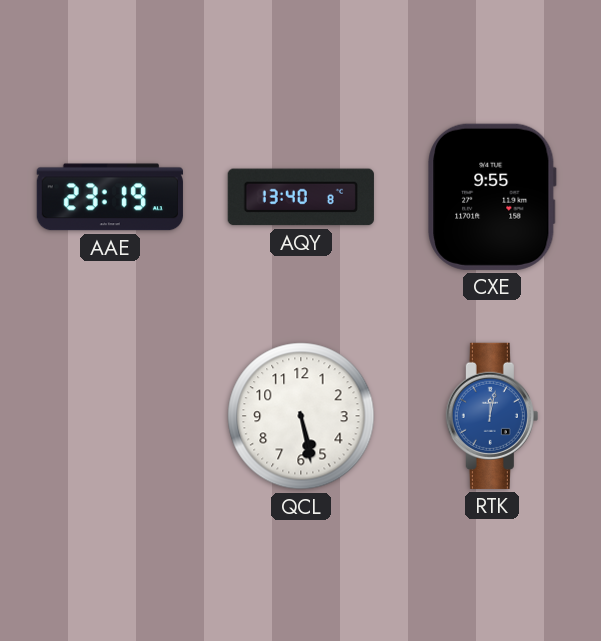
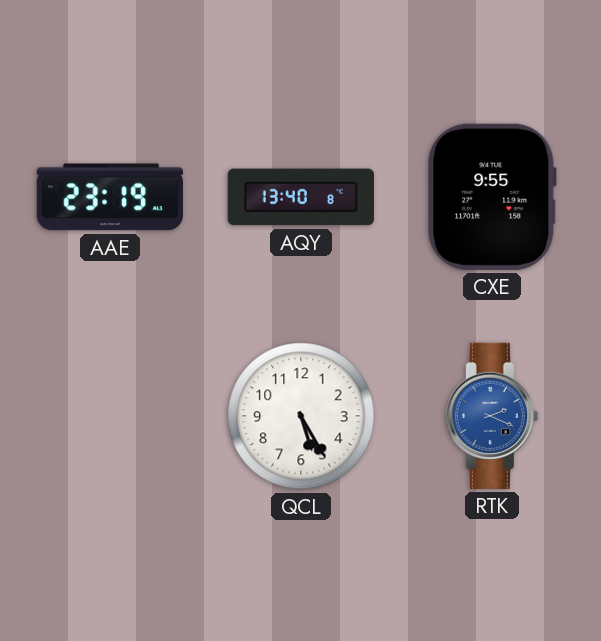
QCL: 5:28 -> 5:25
RTK: 12:02 -> 2:19
